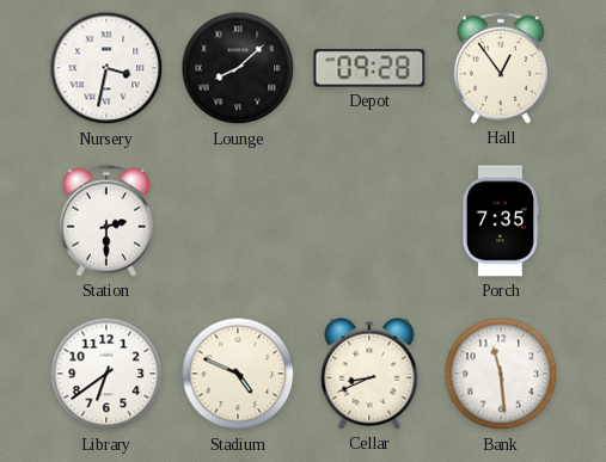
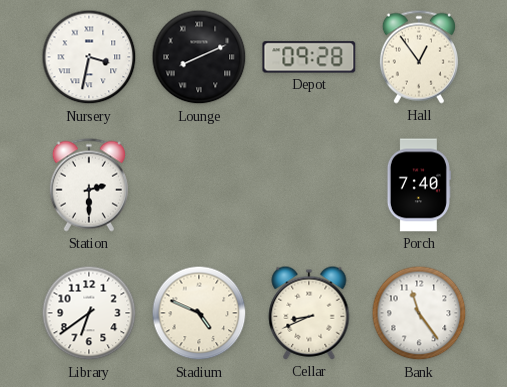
Lounge: 8:08 -> 8:11
Porch: 7:35 -> 7:40
Bank: 11:29 -> 11:24
